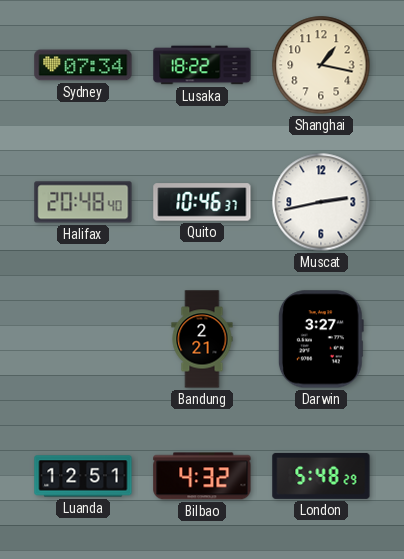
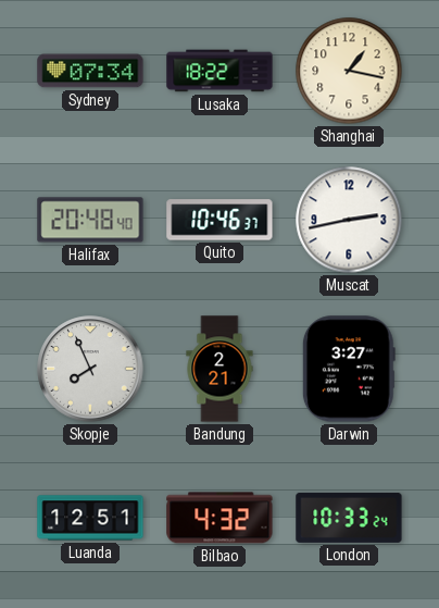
Skopje: none -> 7:56
London: 5:48 -> 10:33
